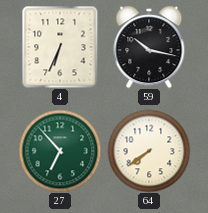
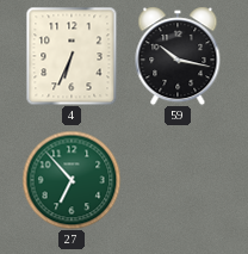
64: 7:39 -> none
